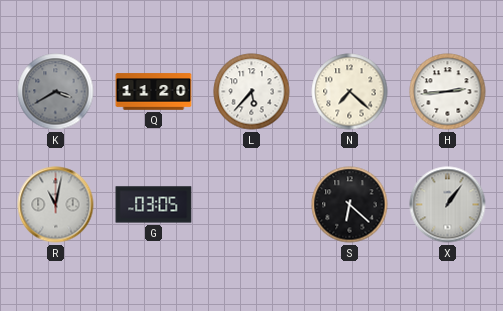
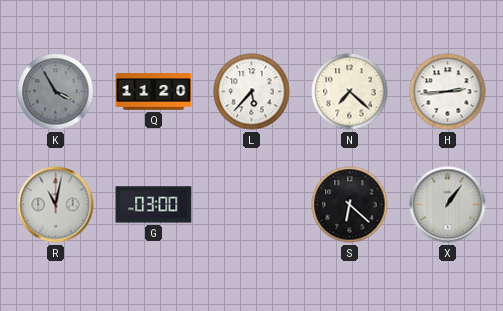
K: 3:40 -> 3:55
G: 03:05 -> 03:00
